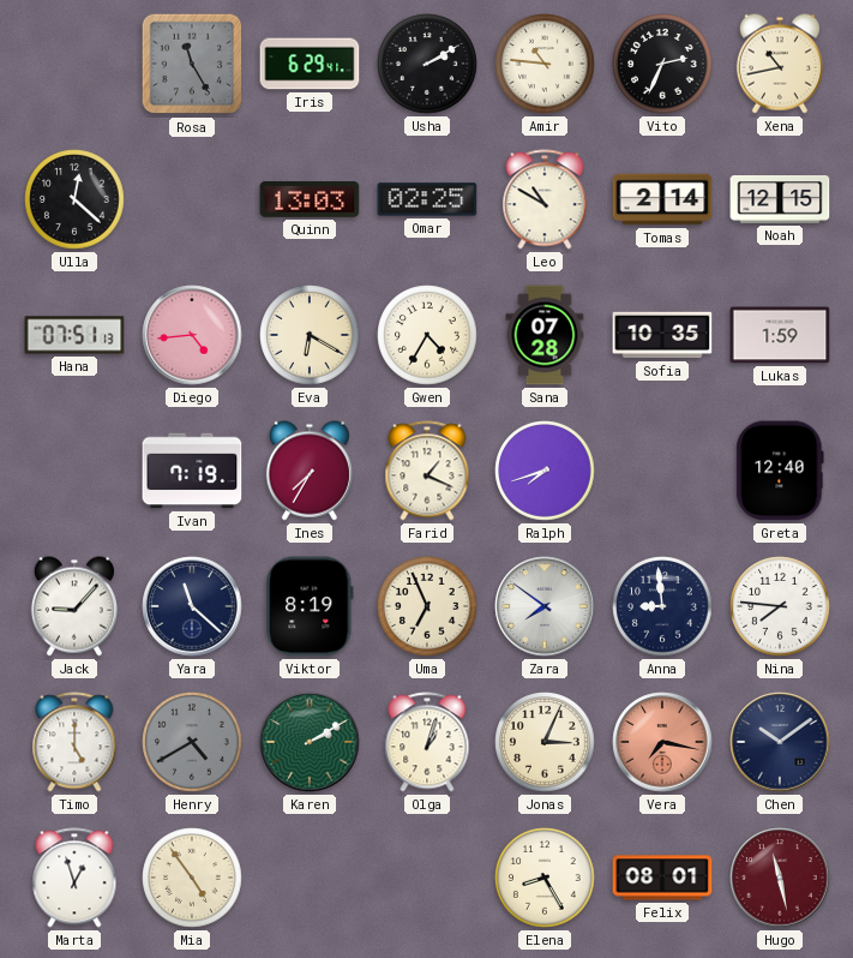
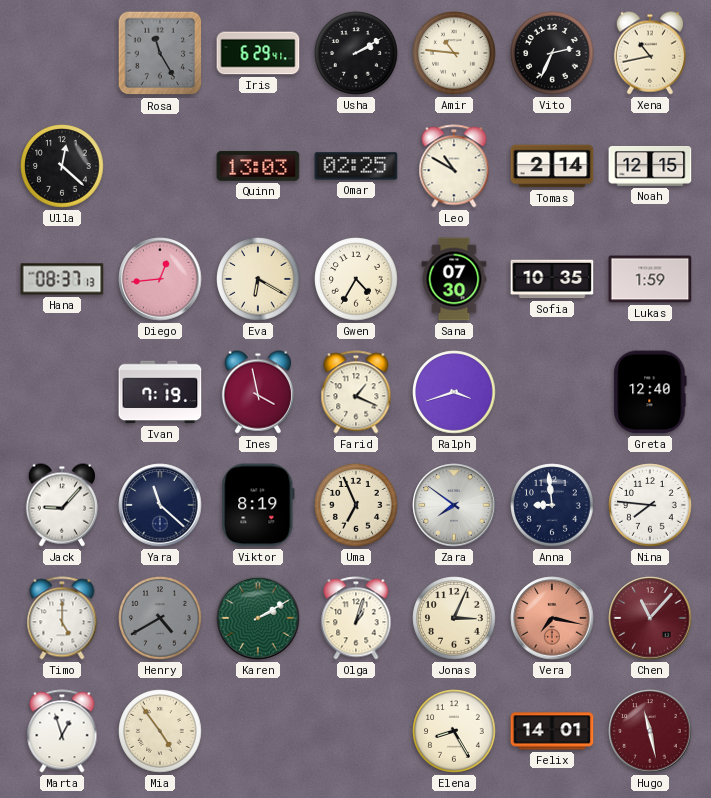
Hana: 07:51 -> 08:37
Diego: 4:44 -> 12:44
Sana: 07:28 -> 07:30
Ines: 7:35 -> 3:58
Ralph: 7:42 -> 3:42
Chen: 10:09 -> 11:07
Chen dial: navy -> burgundy
Felix: 08:01 -> 14:01
